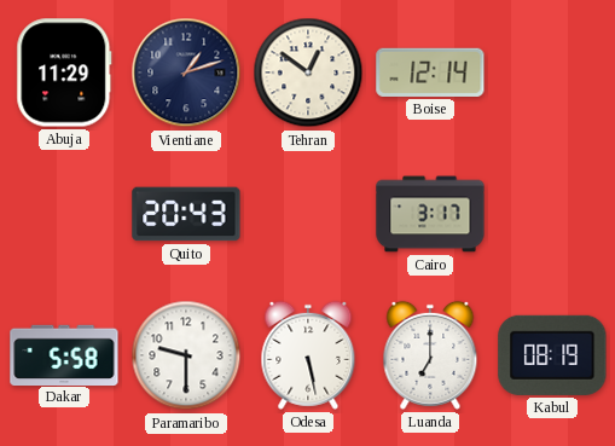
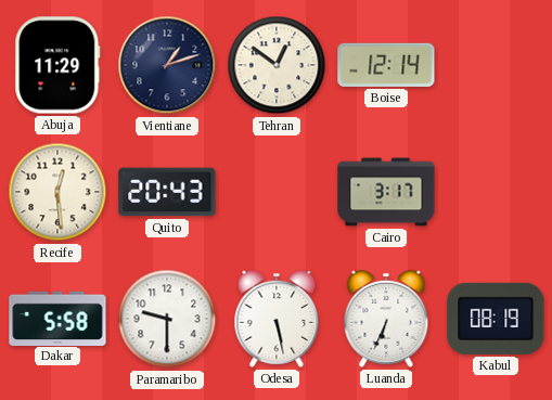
Recife: none -> 12:29
Luanda: 7:00 -> 6:34
